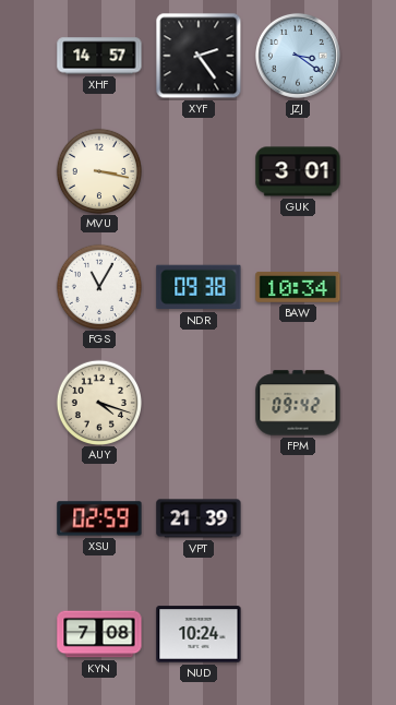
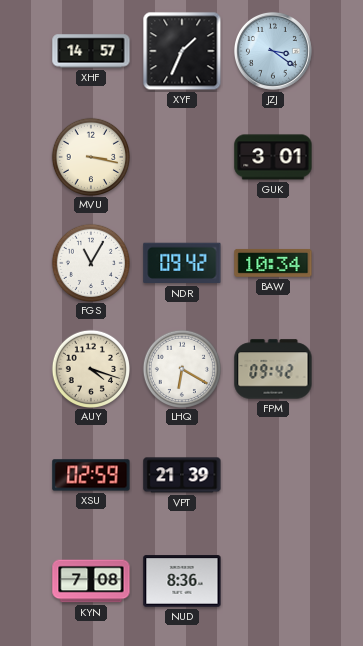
XYF: 2:24 -> 1:34
NDR: 09:38 -> 09:42
LHQ: none -> 6:20
NUD: 10:24 -> 8:36
